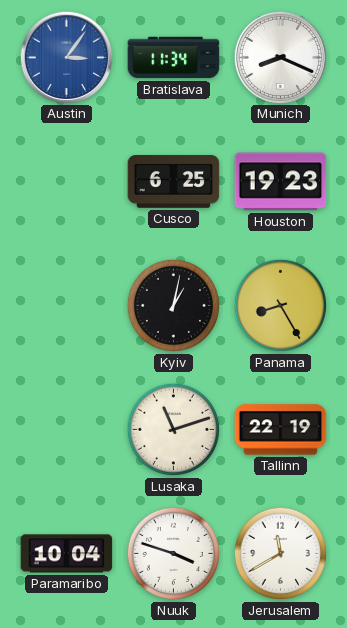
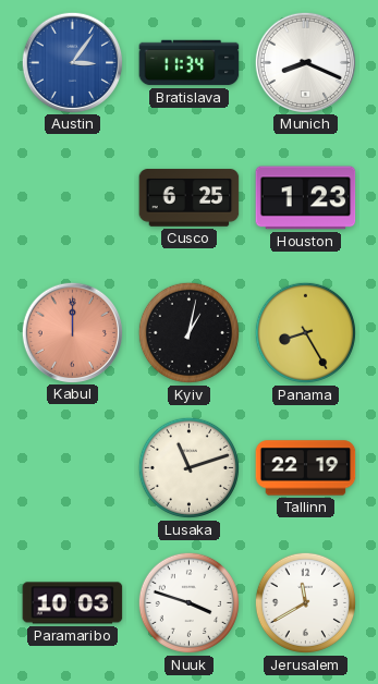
Houston: 19:23 -> 1:23
Kabul: none -> 12:00
Paramaribo: 10:04 -> 10:03
